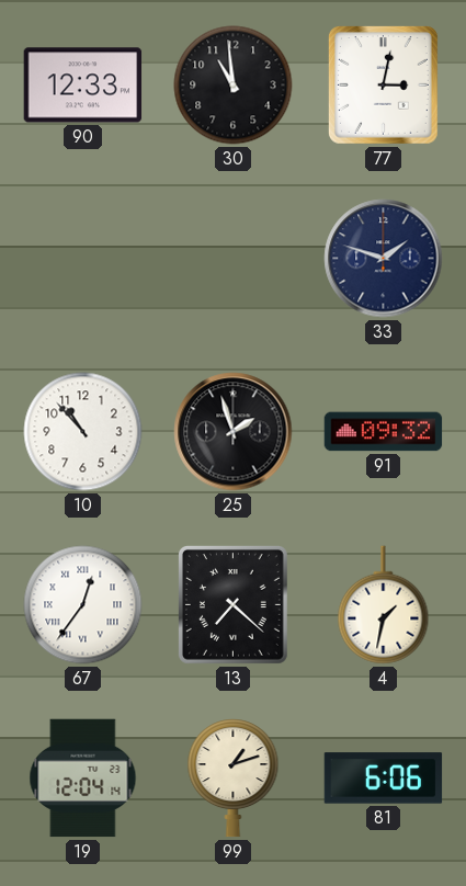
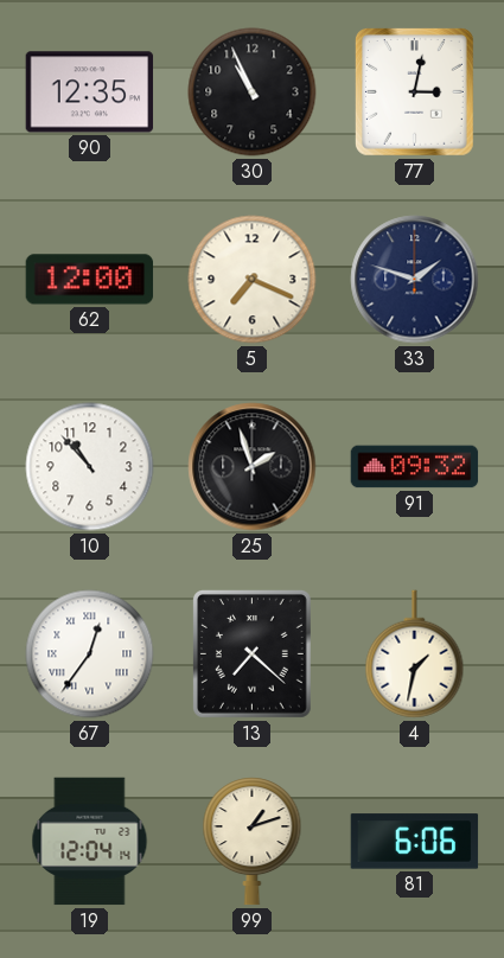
90: 12:33 -> 12:35
30: 10:59 -> 10:56
62: none -> 12:00
5: none -> 7:19
